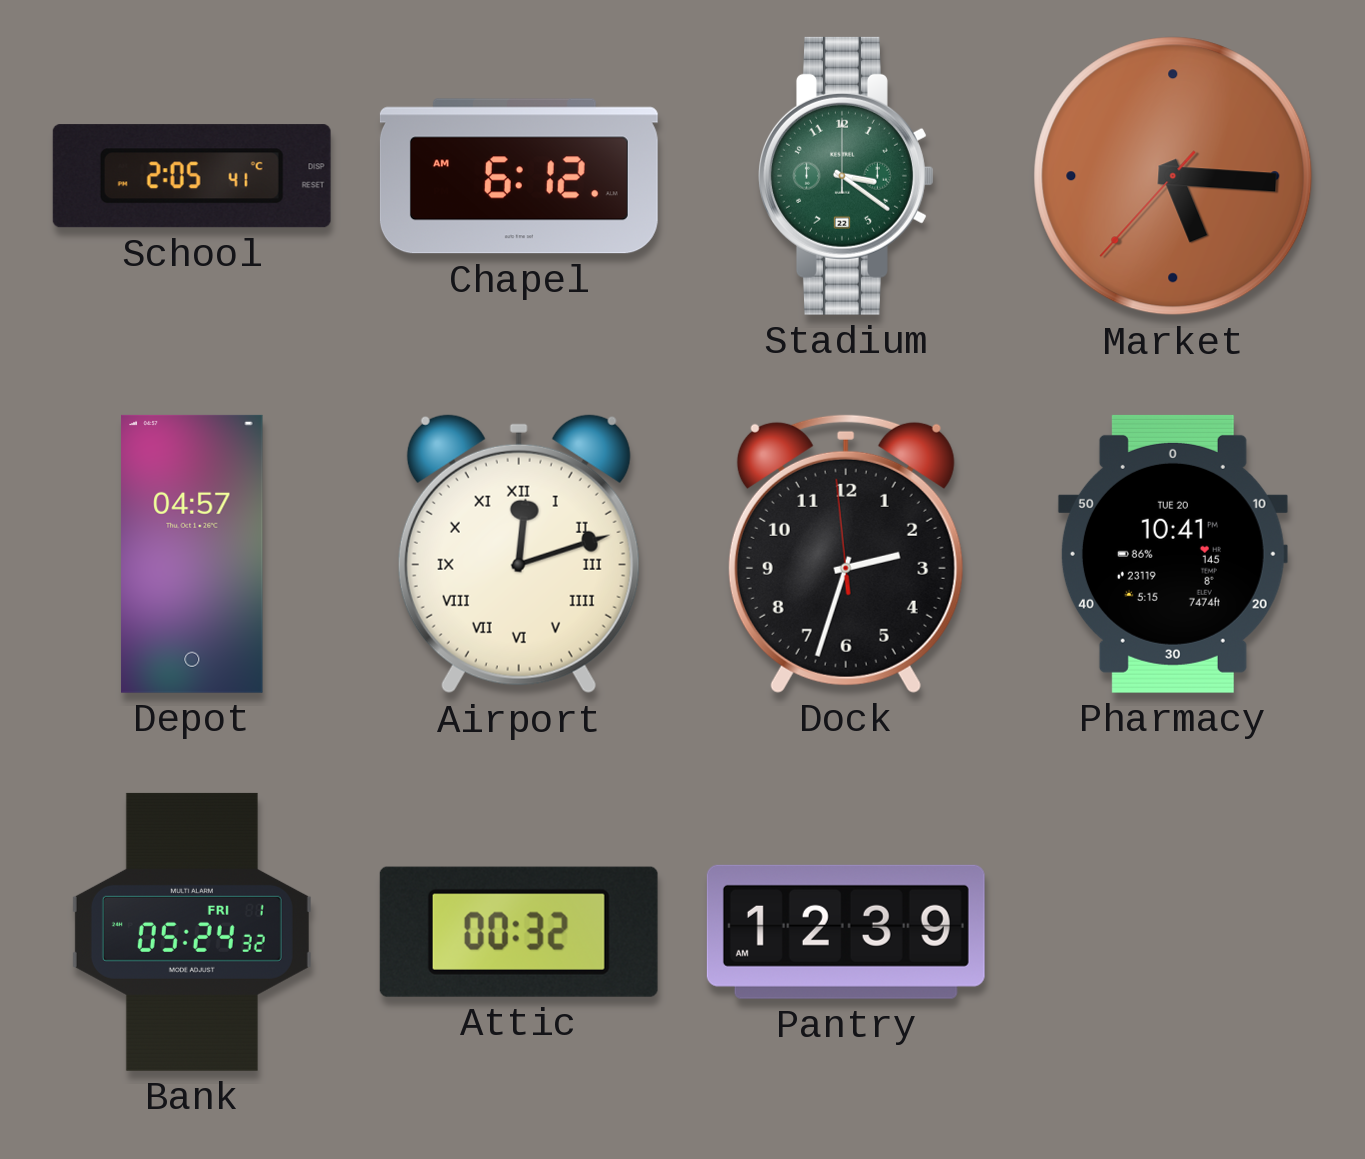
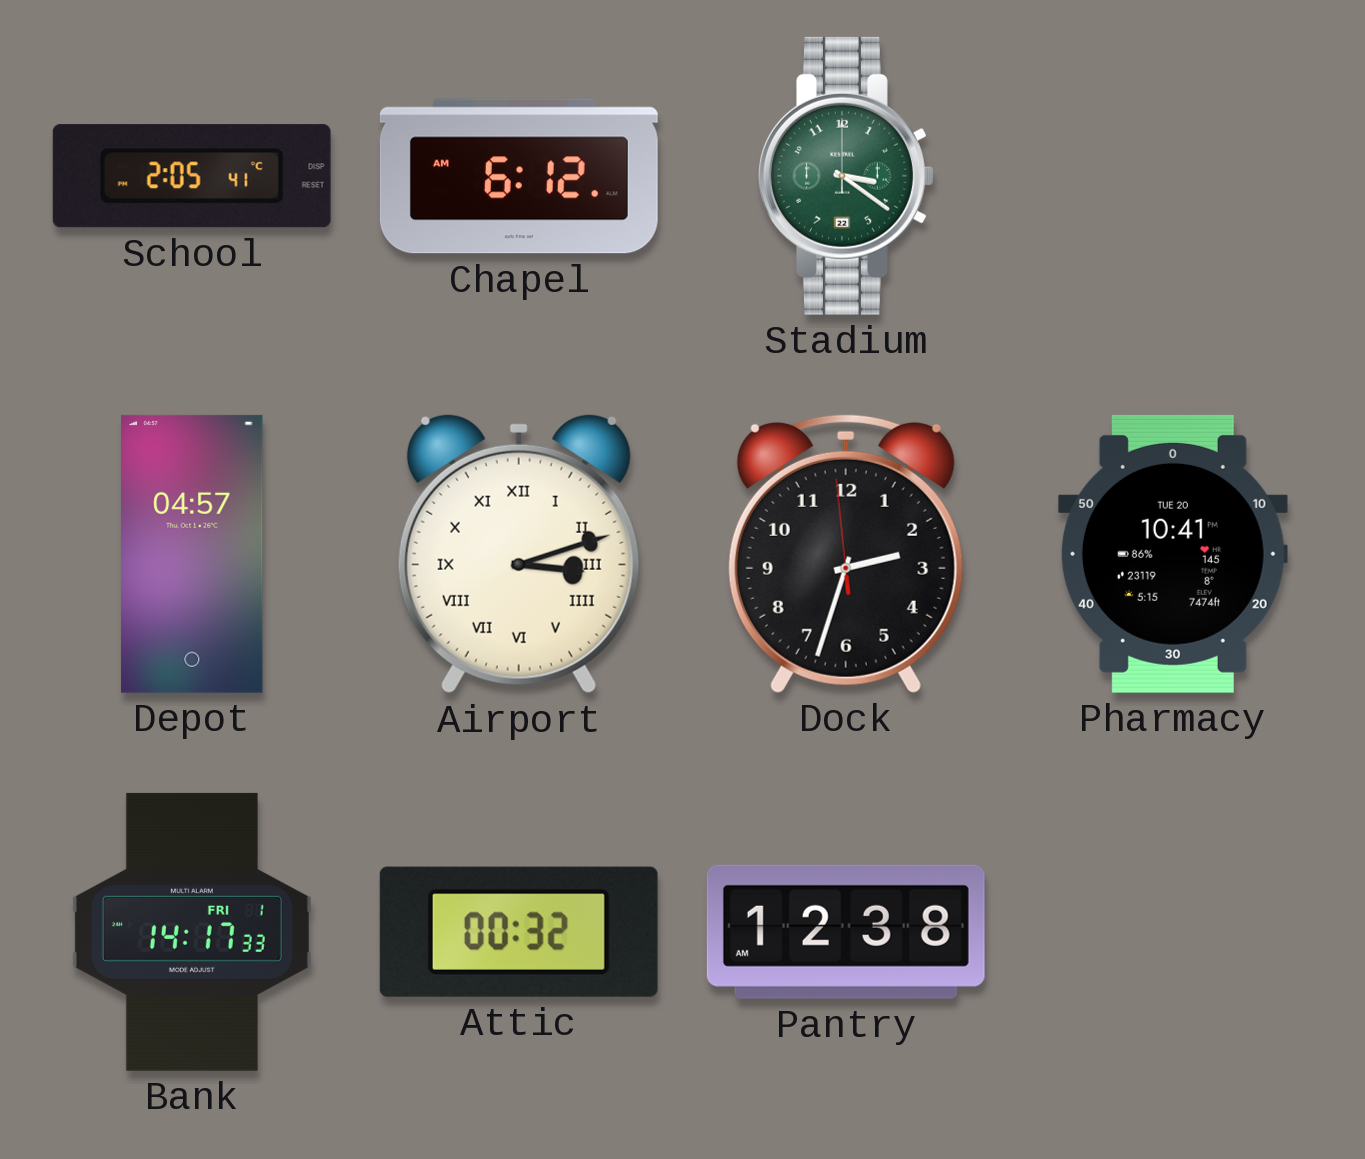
Market: 5:15 -> none
Airport: 12:12 -> 3:12
Bank: 05:24 -> 14:17
Pantry: 12:39 -> 12:38
